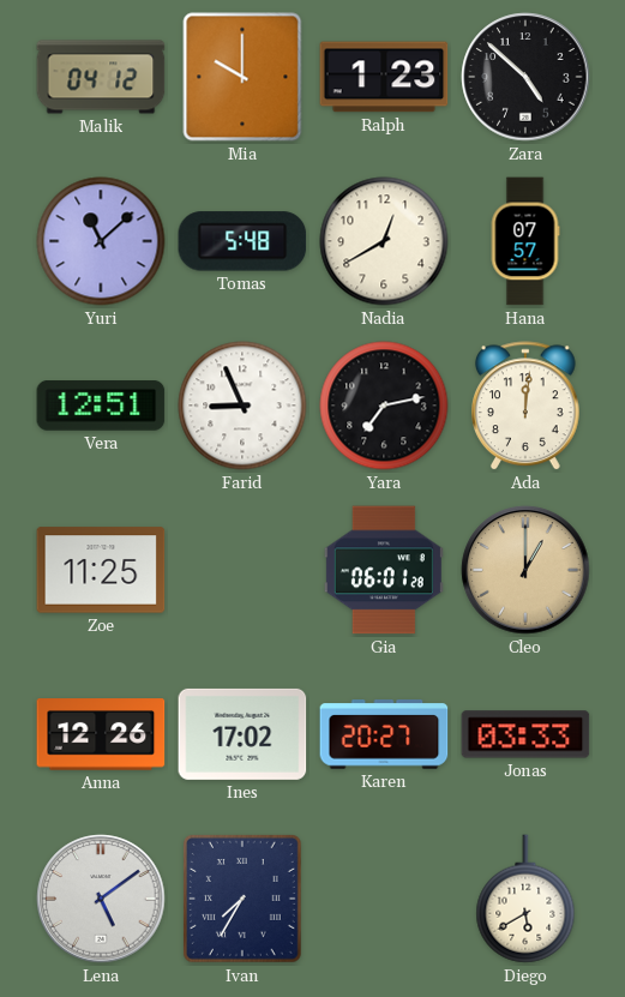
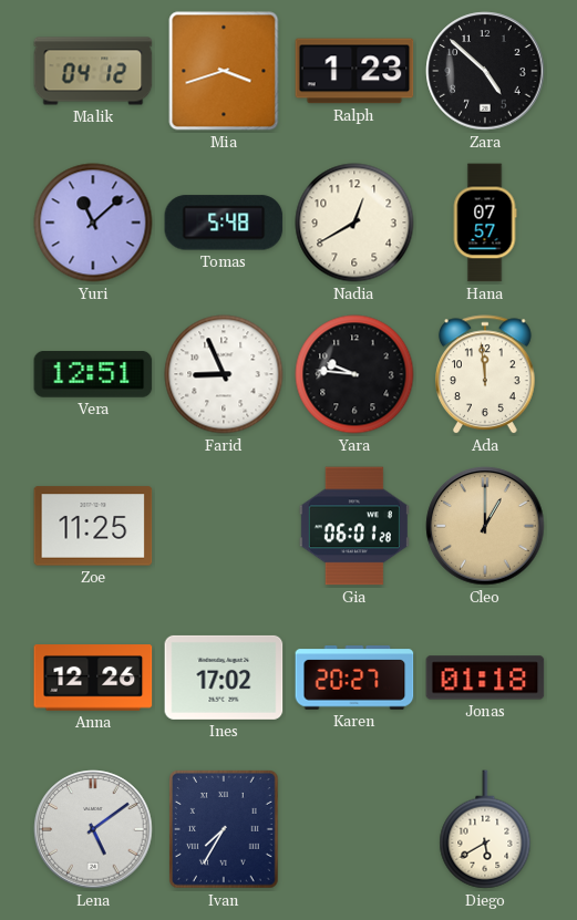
Mia: 10:00 -> 3:42
Yara: 7:13 -> 9:46
Ada: 12:01 -> 11:59
Jonas: 03:33 -> 01:18
